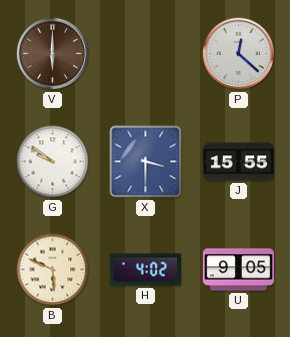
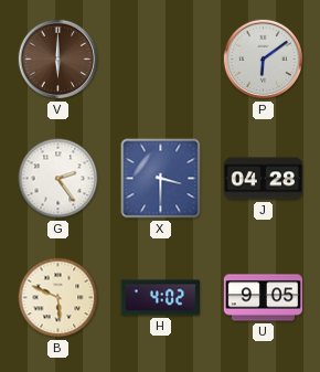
P: 12:22 -> 6:09
G: 9:51 -> 2:24
J: 15:55 -> 04:28
